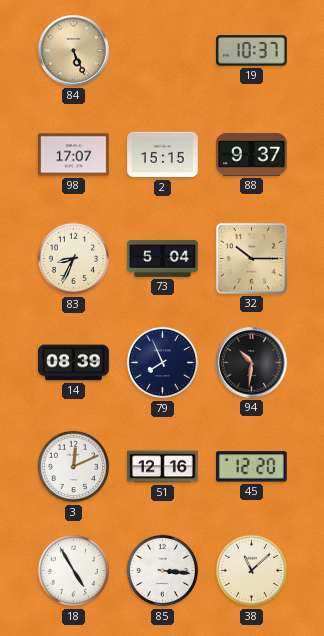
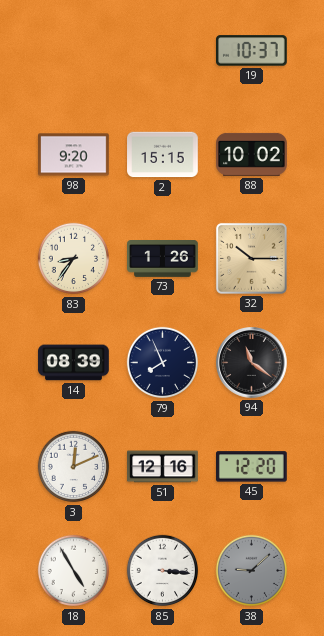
84: 5:26 -> none
98: 17:07 -> 9:20
88: 9:37 -> 10:02
83: 8:34 -> 8:36
73: 5:04 -> 1:26
94: 10:31 -> 11:21
38: 11:08 -> 9:08
38 dial: cream -> grey
